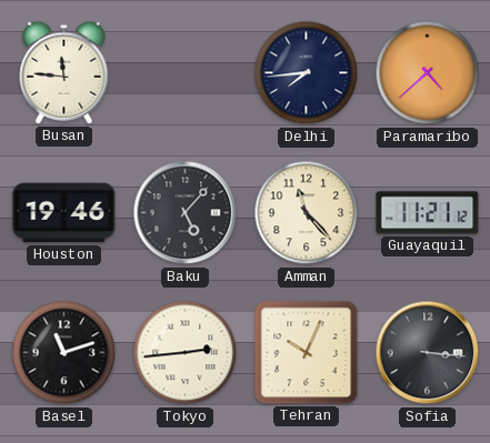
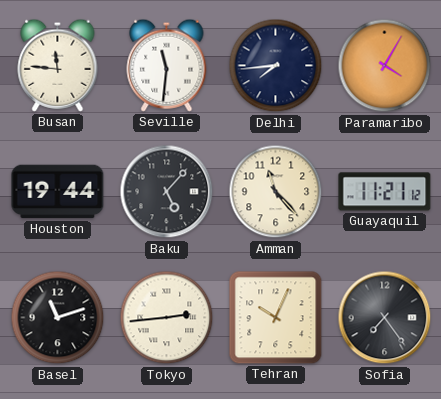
Seville: none -> 11:31
Paramaribo: 4:38 -> 4:05
Houston: 19:46 -> 19:44
Sofia: 3:16 -> 7:24
